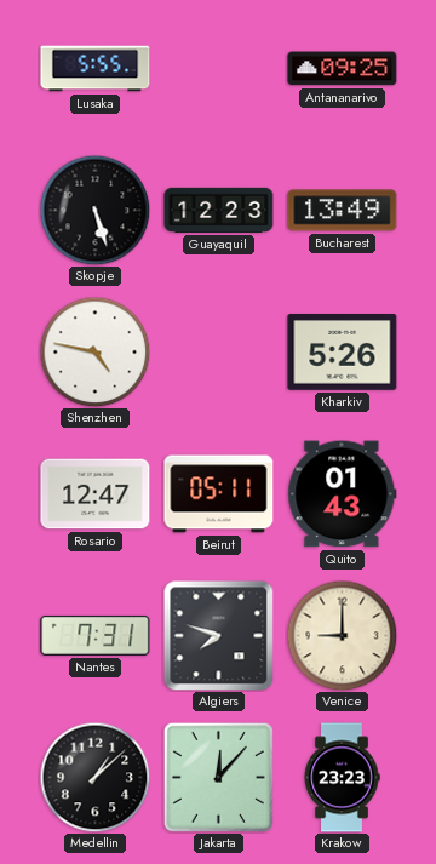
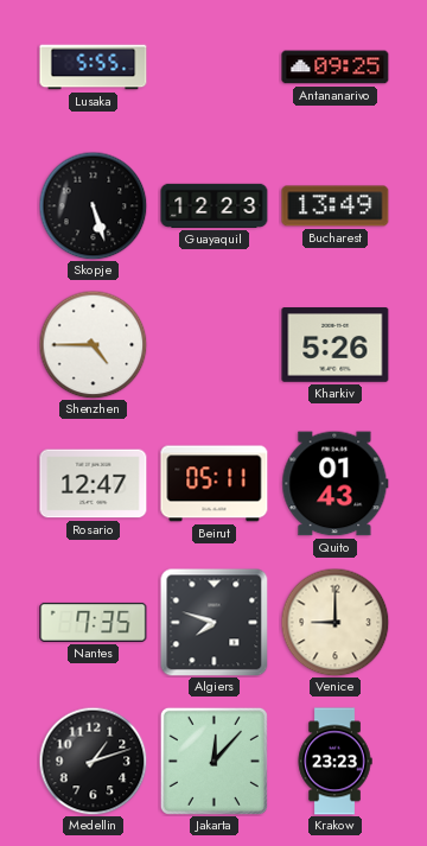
Shenzhen: 4:47 -> 4:45
Nantes: 7:31 -> 7:35
Medellin: 1:08 -> 1:12
